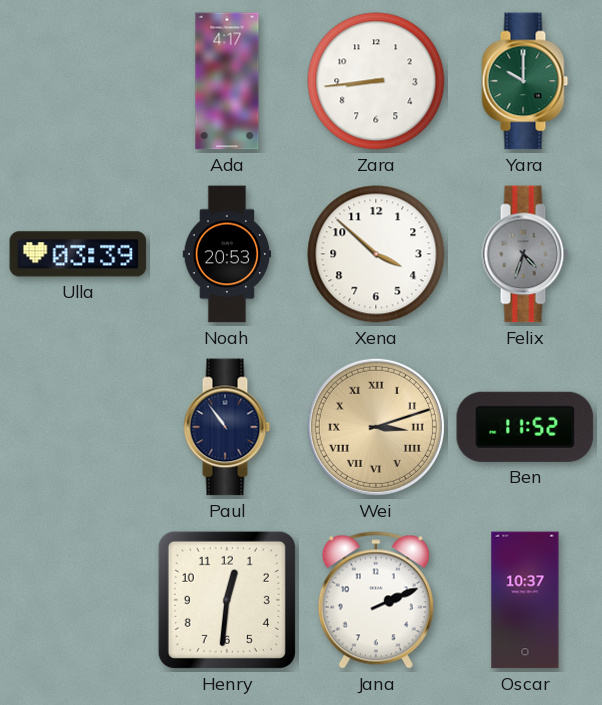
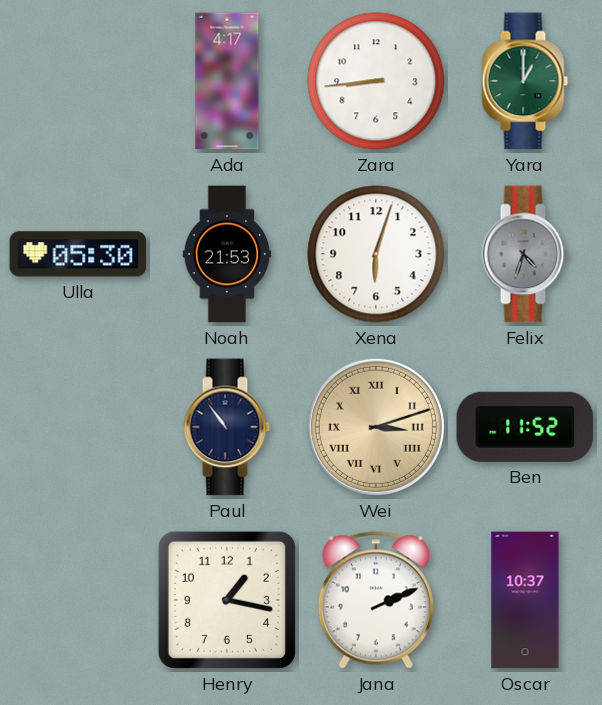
Yara: 10:00 -> 1:00
Ulla: 03:39 -> 05:30
Noah: 20:53 -> 21:53
Xena: 3:52 -> 6:03
Henry: 12:31 -> 1:17
